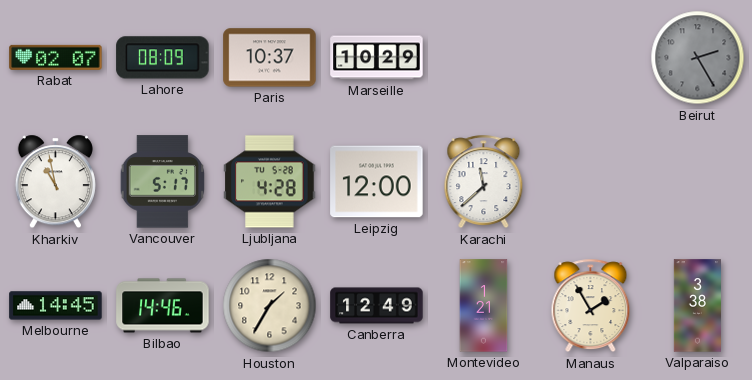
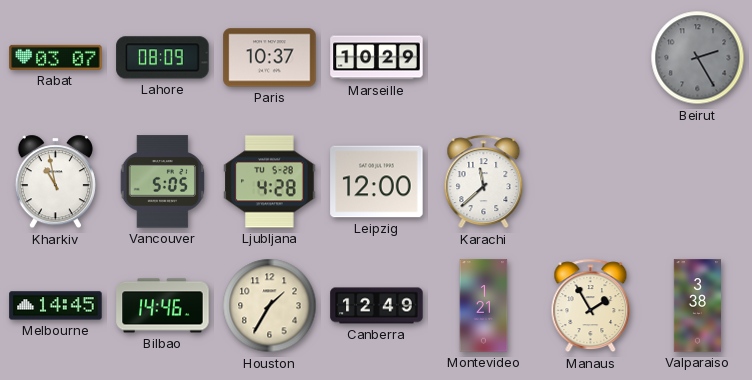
Rabat: 02:07 -> 03:07
Vancouver: 5:17 -> 5:05
